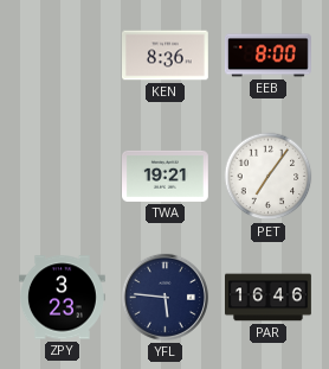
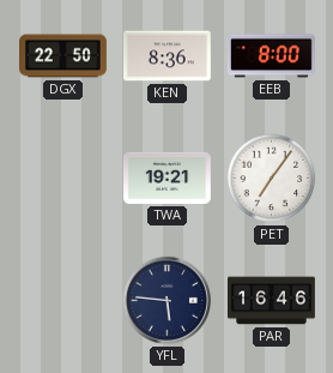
DGX: none -> 22:50
ZPY: 3:23 -> none
